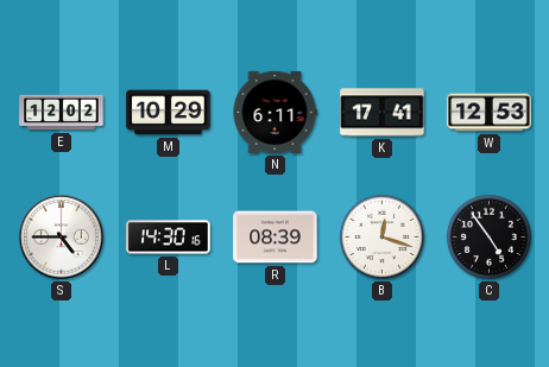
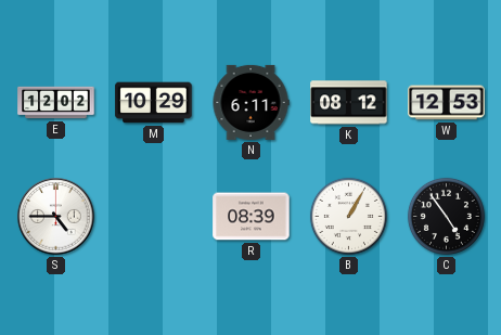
K: 17:41 -> 08:12
L: 14:30 -> none
B: 12:18 -> 1:05
